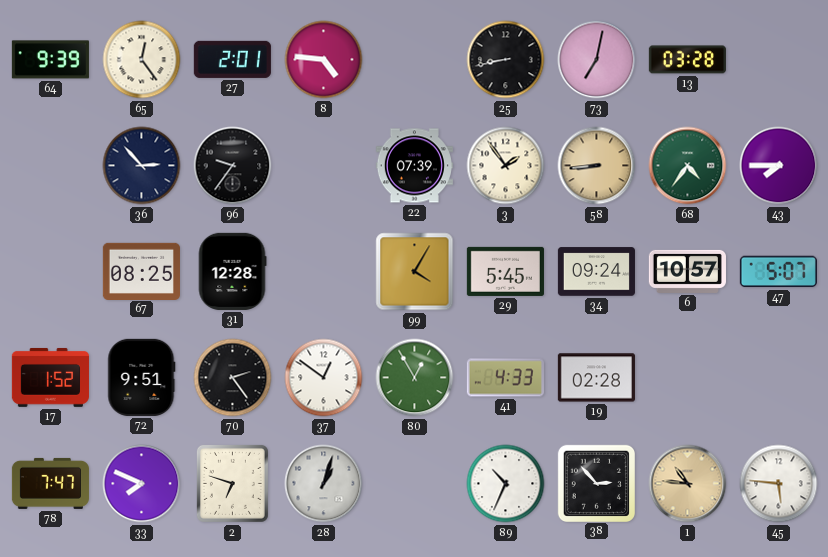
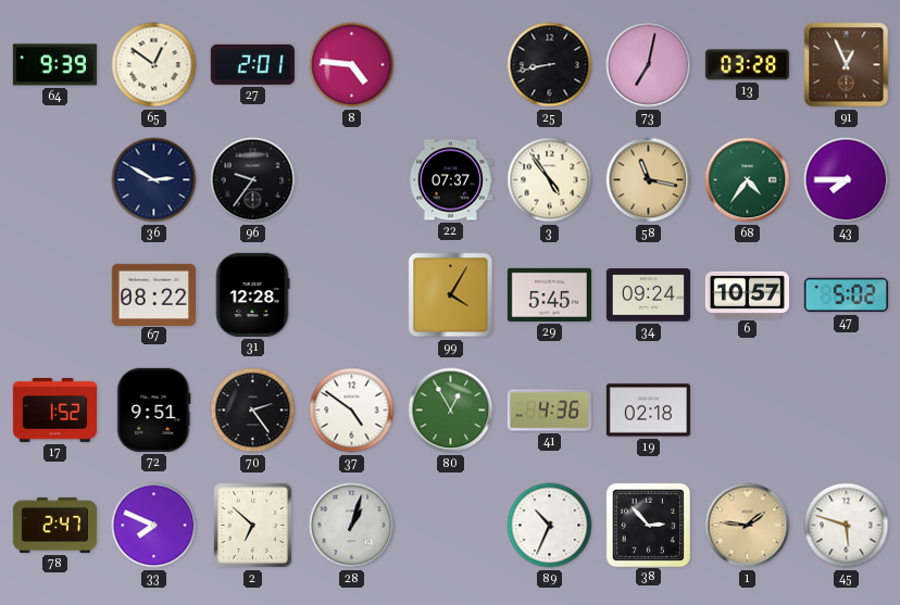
65: 12:24 -> 12:51
91: none -> 12:56
36: 2:53 -> 2:50
22: 07:39 -> 07:37
3: 1:54 -> 4:54
58: 8:44 -> 11:17
67: 08:25 -> 08:22
47: 5:07 -> 5:02
37: 12:51 -> 4:51
41: 4:33 -> 4:36
19: 02:28 -> 02:18
78: 7:47 -> 2:47
2: 6:48 -> 6:52
1: 10:46 -> 1:46
45: 5:46 -> 5:48
